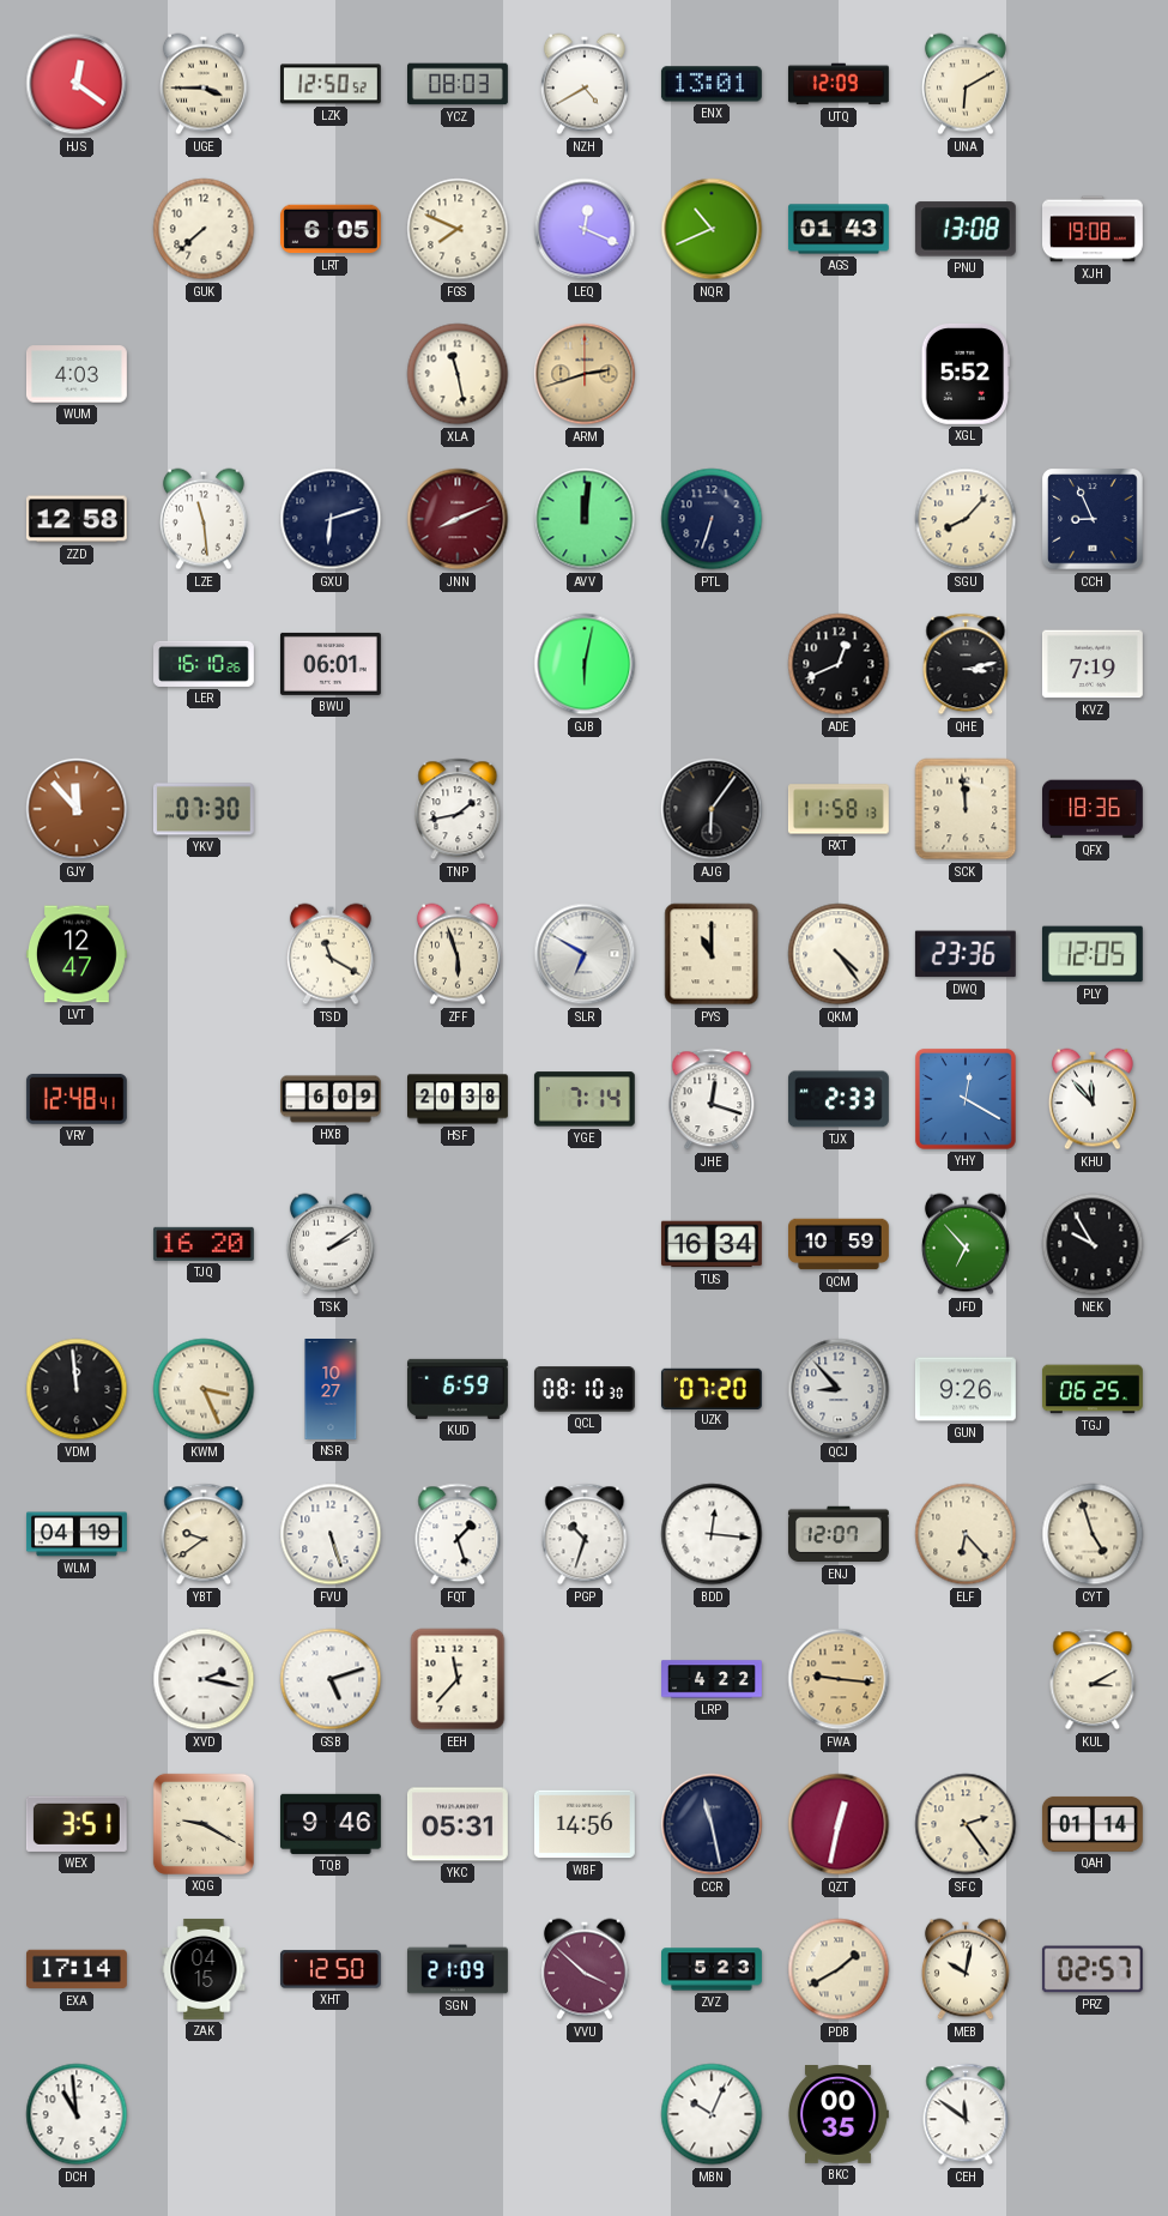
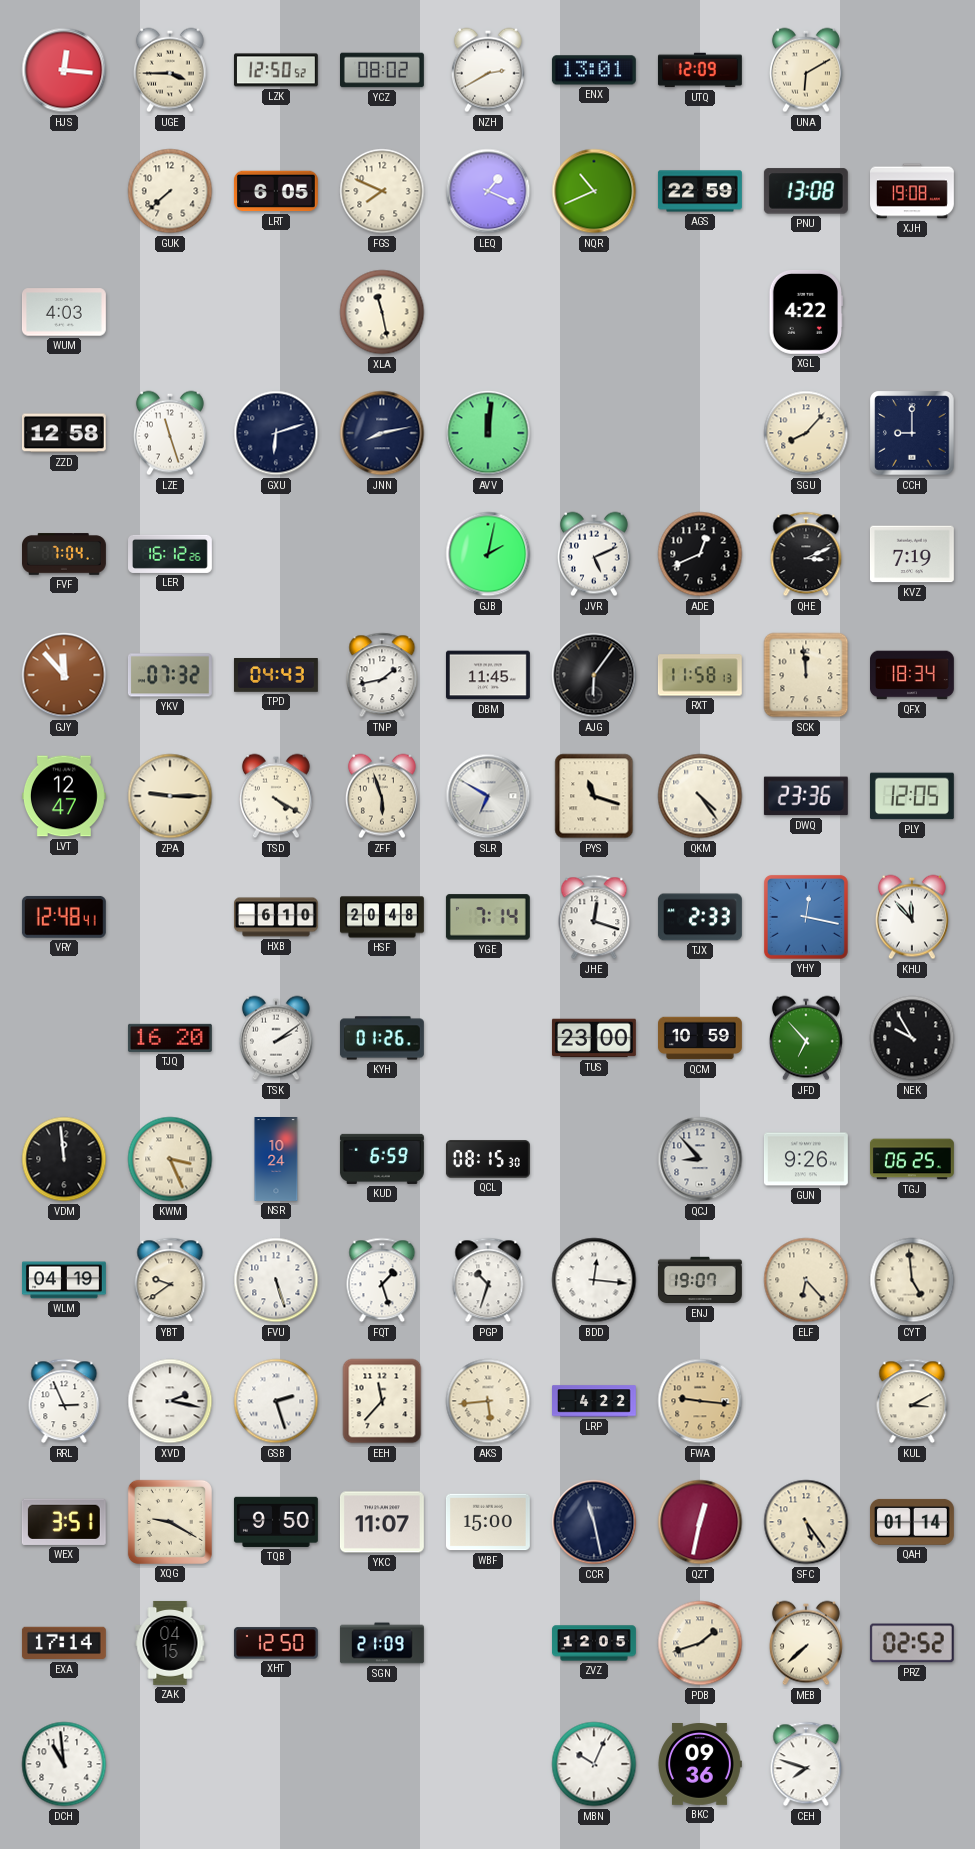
HJS: 12:21 -> 12:16
YCZ: 08:03 -> 08:02
NZH: 4:40 -> 2:40
LEQ: 12:19 -> 1:19
AGS: 01:43 -> 22:59
ARM: 2:42 -> none
XGL: 5:52 -> 4:22
LZE: 11:29 -> 11:27
JNN: 8:11 -> 8:13
JNN dial: burgundy -> navy
PTL: 6:33 -> none
CCH: 8:56 -> 9:00
FVF: none -> 7:04
LER: 16:10 -> 16:12
BWU: 06:01 -> none
GJB: 6:02 -> 2:02
JVR: none -> 5:11
QHE: 3:13 -> 3:11
YKV: 07:30 -> 07:32
TPD: none -> 04:43
DBM: none -> 11:45
QFX: 18:36 -> 18:34
ZPA: none -> 9:15
TSD: 11:20 -> 4:20
PYS: 11:00 -> 11:18
HXB: 6:09 -> 6:10
HSF: 20:38 -> 20:48
YHY: 12:20 -> 12:17
KYH: none -> 01:26
TUS: 16:34 -> 23:00
NSR: 10:27 -> 10:24
QCL: 08:10 -> 08:15
UZK: 07:20 -> none
ENJ: 12:07 -> 19:07
CYT: 4:57 -> 4:59
RRL: none -> 2:56
GSB: 5:12 -> 2:27
AKS: none -> 5:44
TQB: 9:46 -> 9:50
YKC: 05:31 -> 11:07
WBF: 14:56 -> 15:00
SFC: 2:24 -> 5:24
VVU: 3:52 -> none
ZVZ: 5:23 -> 12:05
PDB: 1:40 -> 1:42
MEB: 10:02 -> 7:38
PRZ: 02:57 -> 02:52
BKC: 00:35 -> 09:36
CEH: 11:51 -> 7:48
